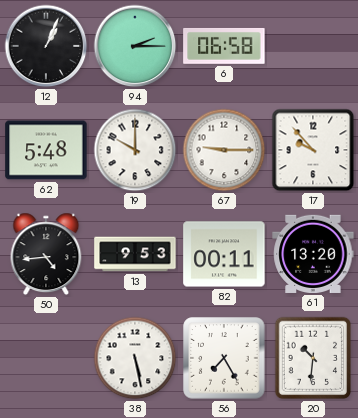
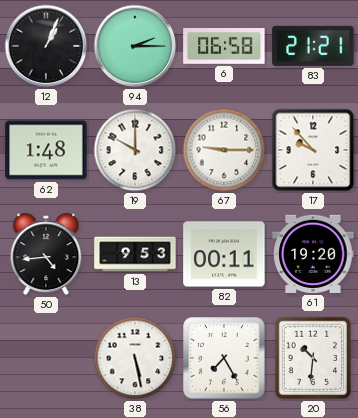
83: none -> 21:21
62: 5:48 -> 1:48
61: 13:20 -> 19:20
